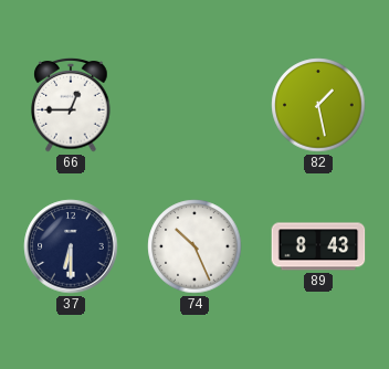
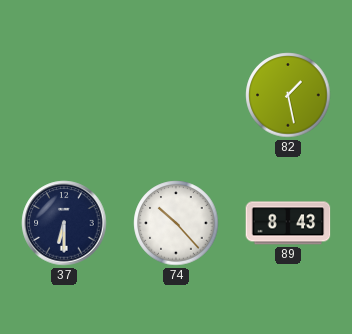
66: 12:45 -> none
74: 10:26 -> 10:23
